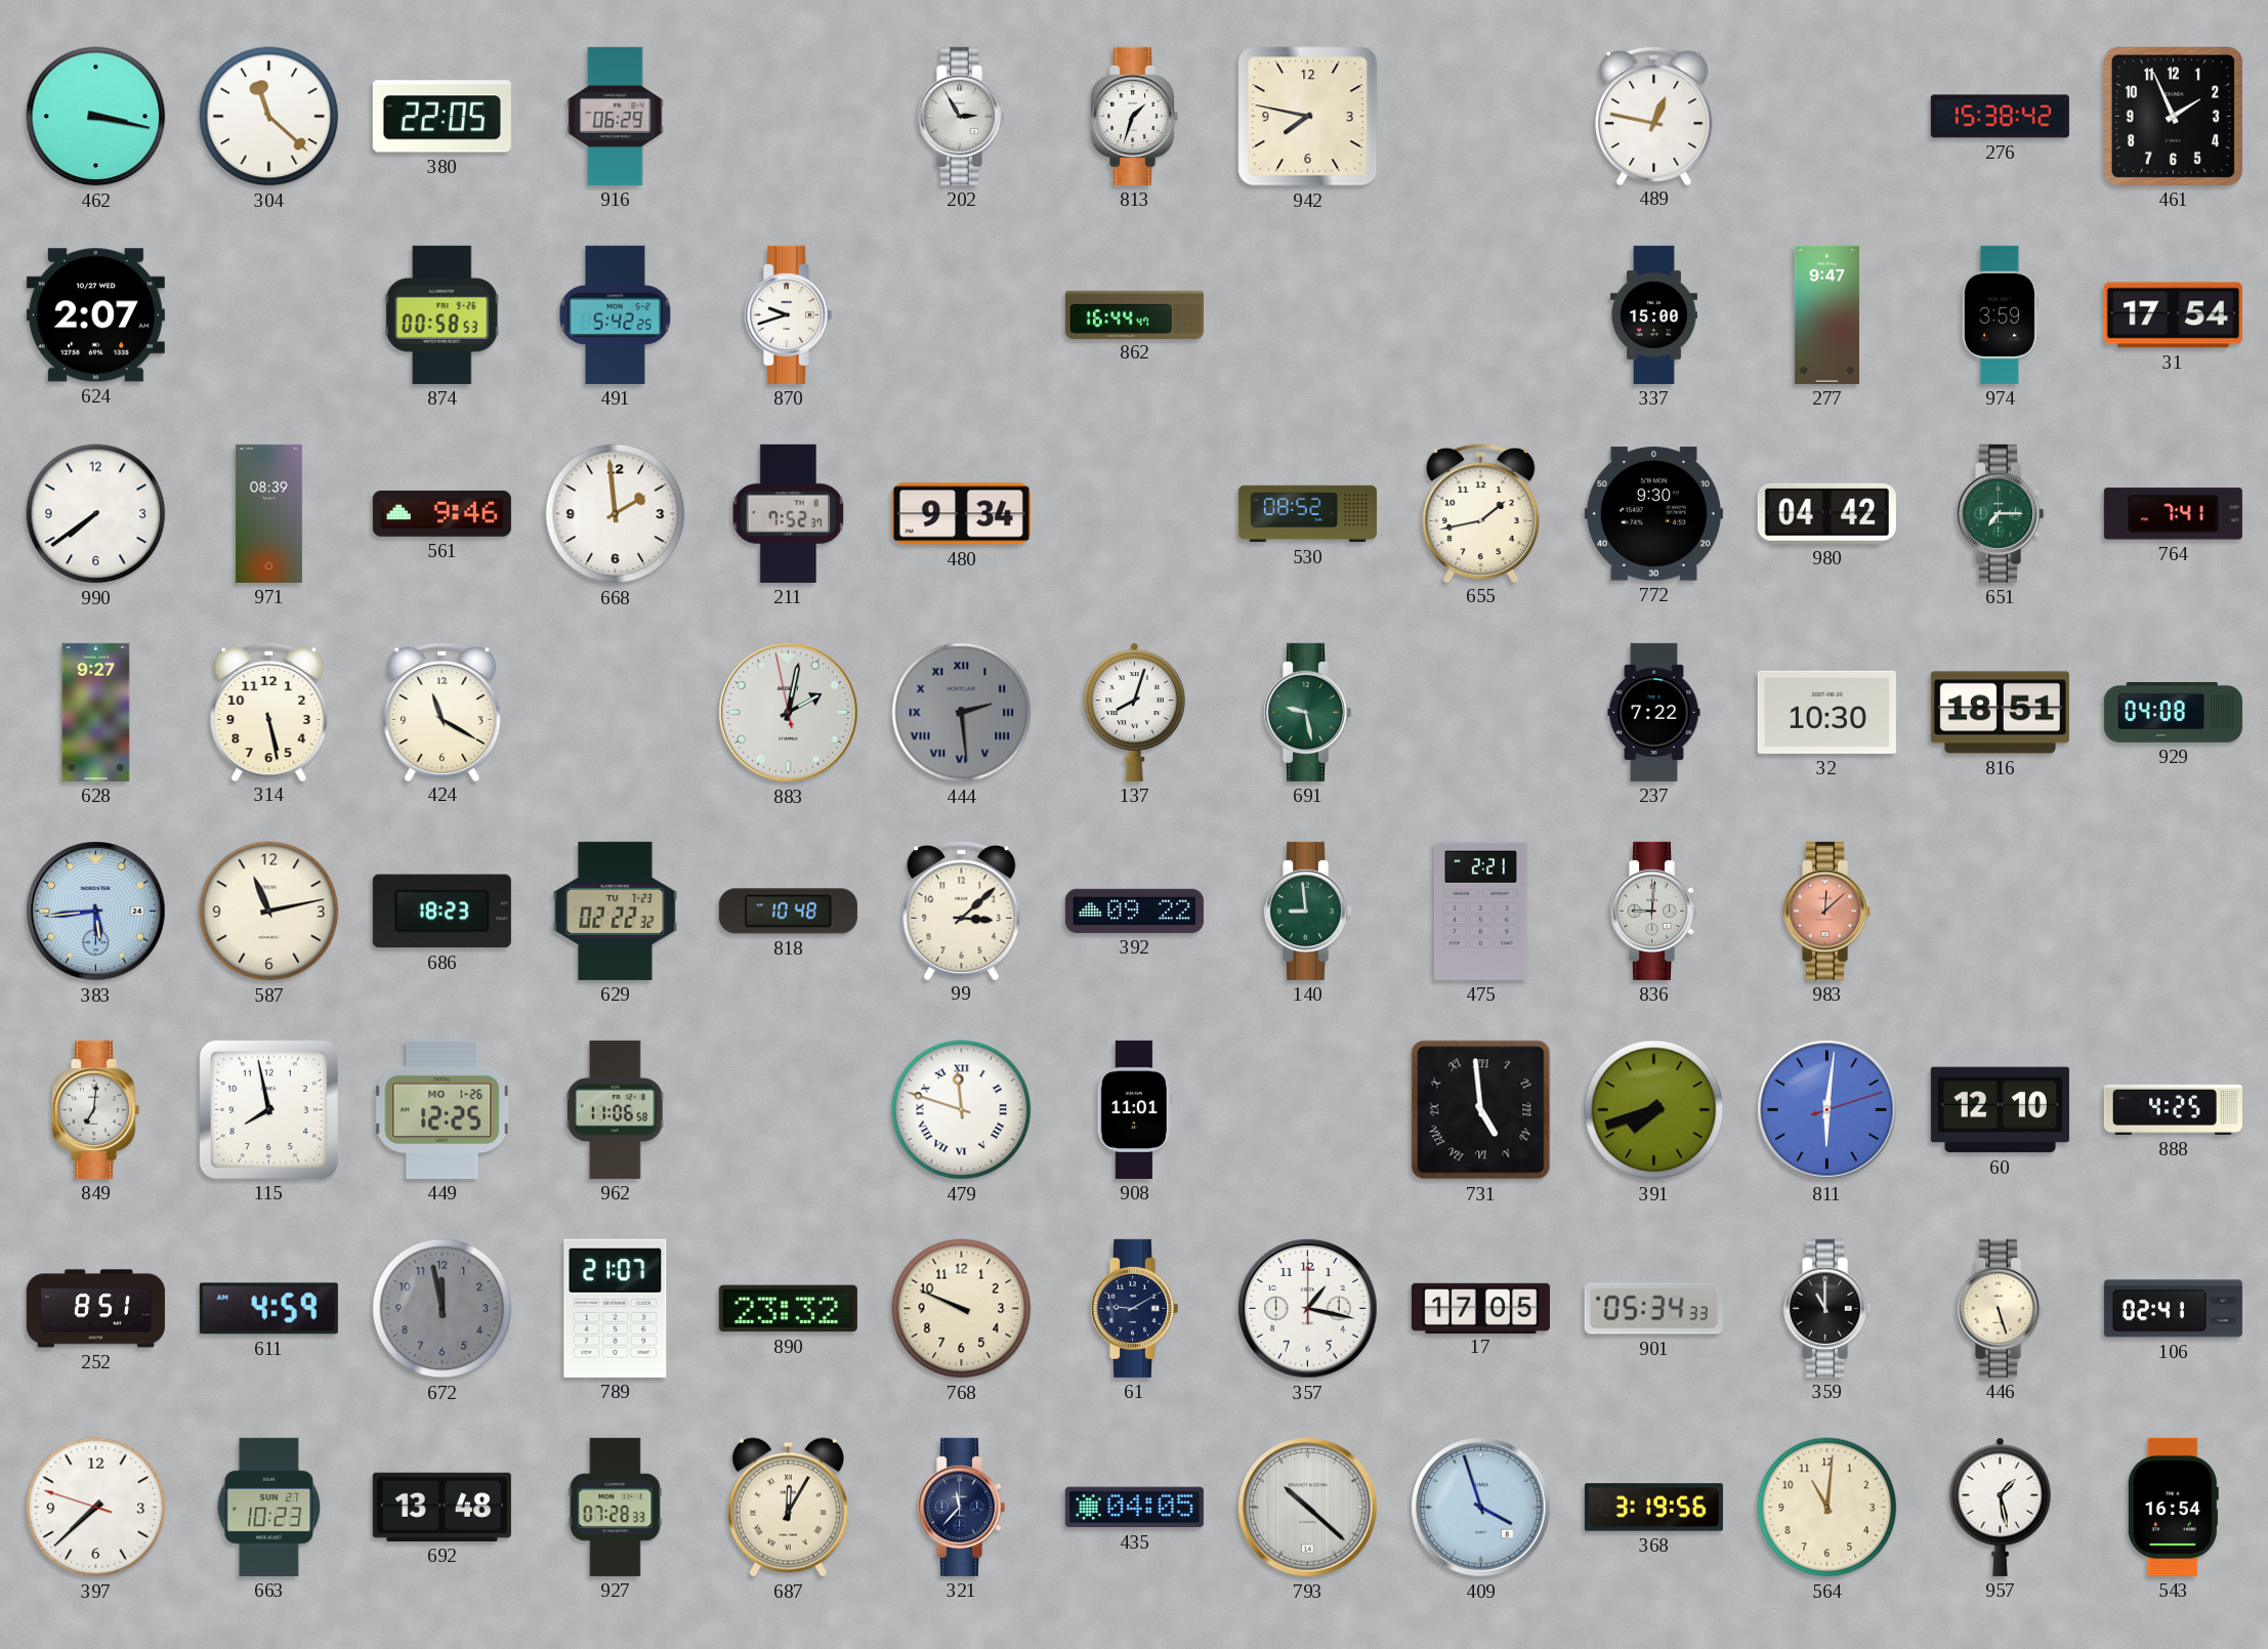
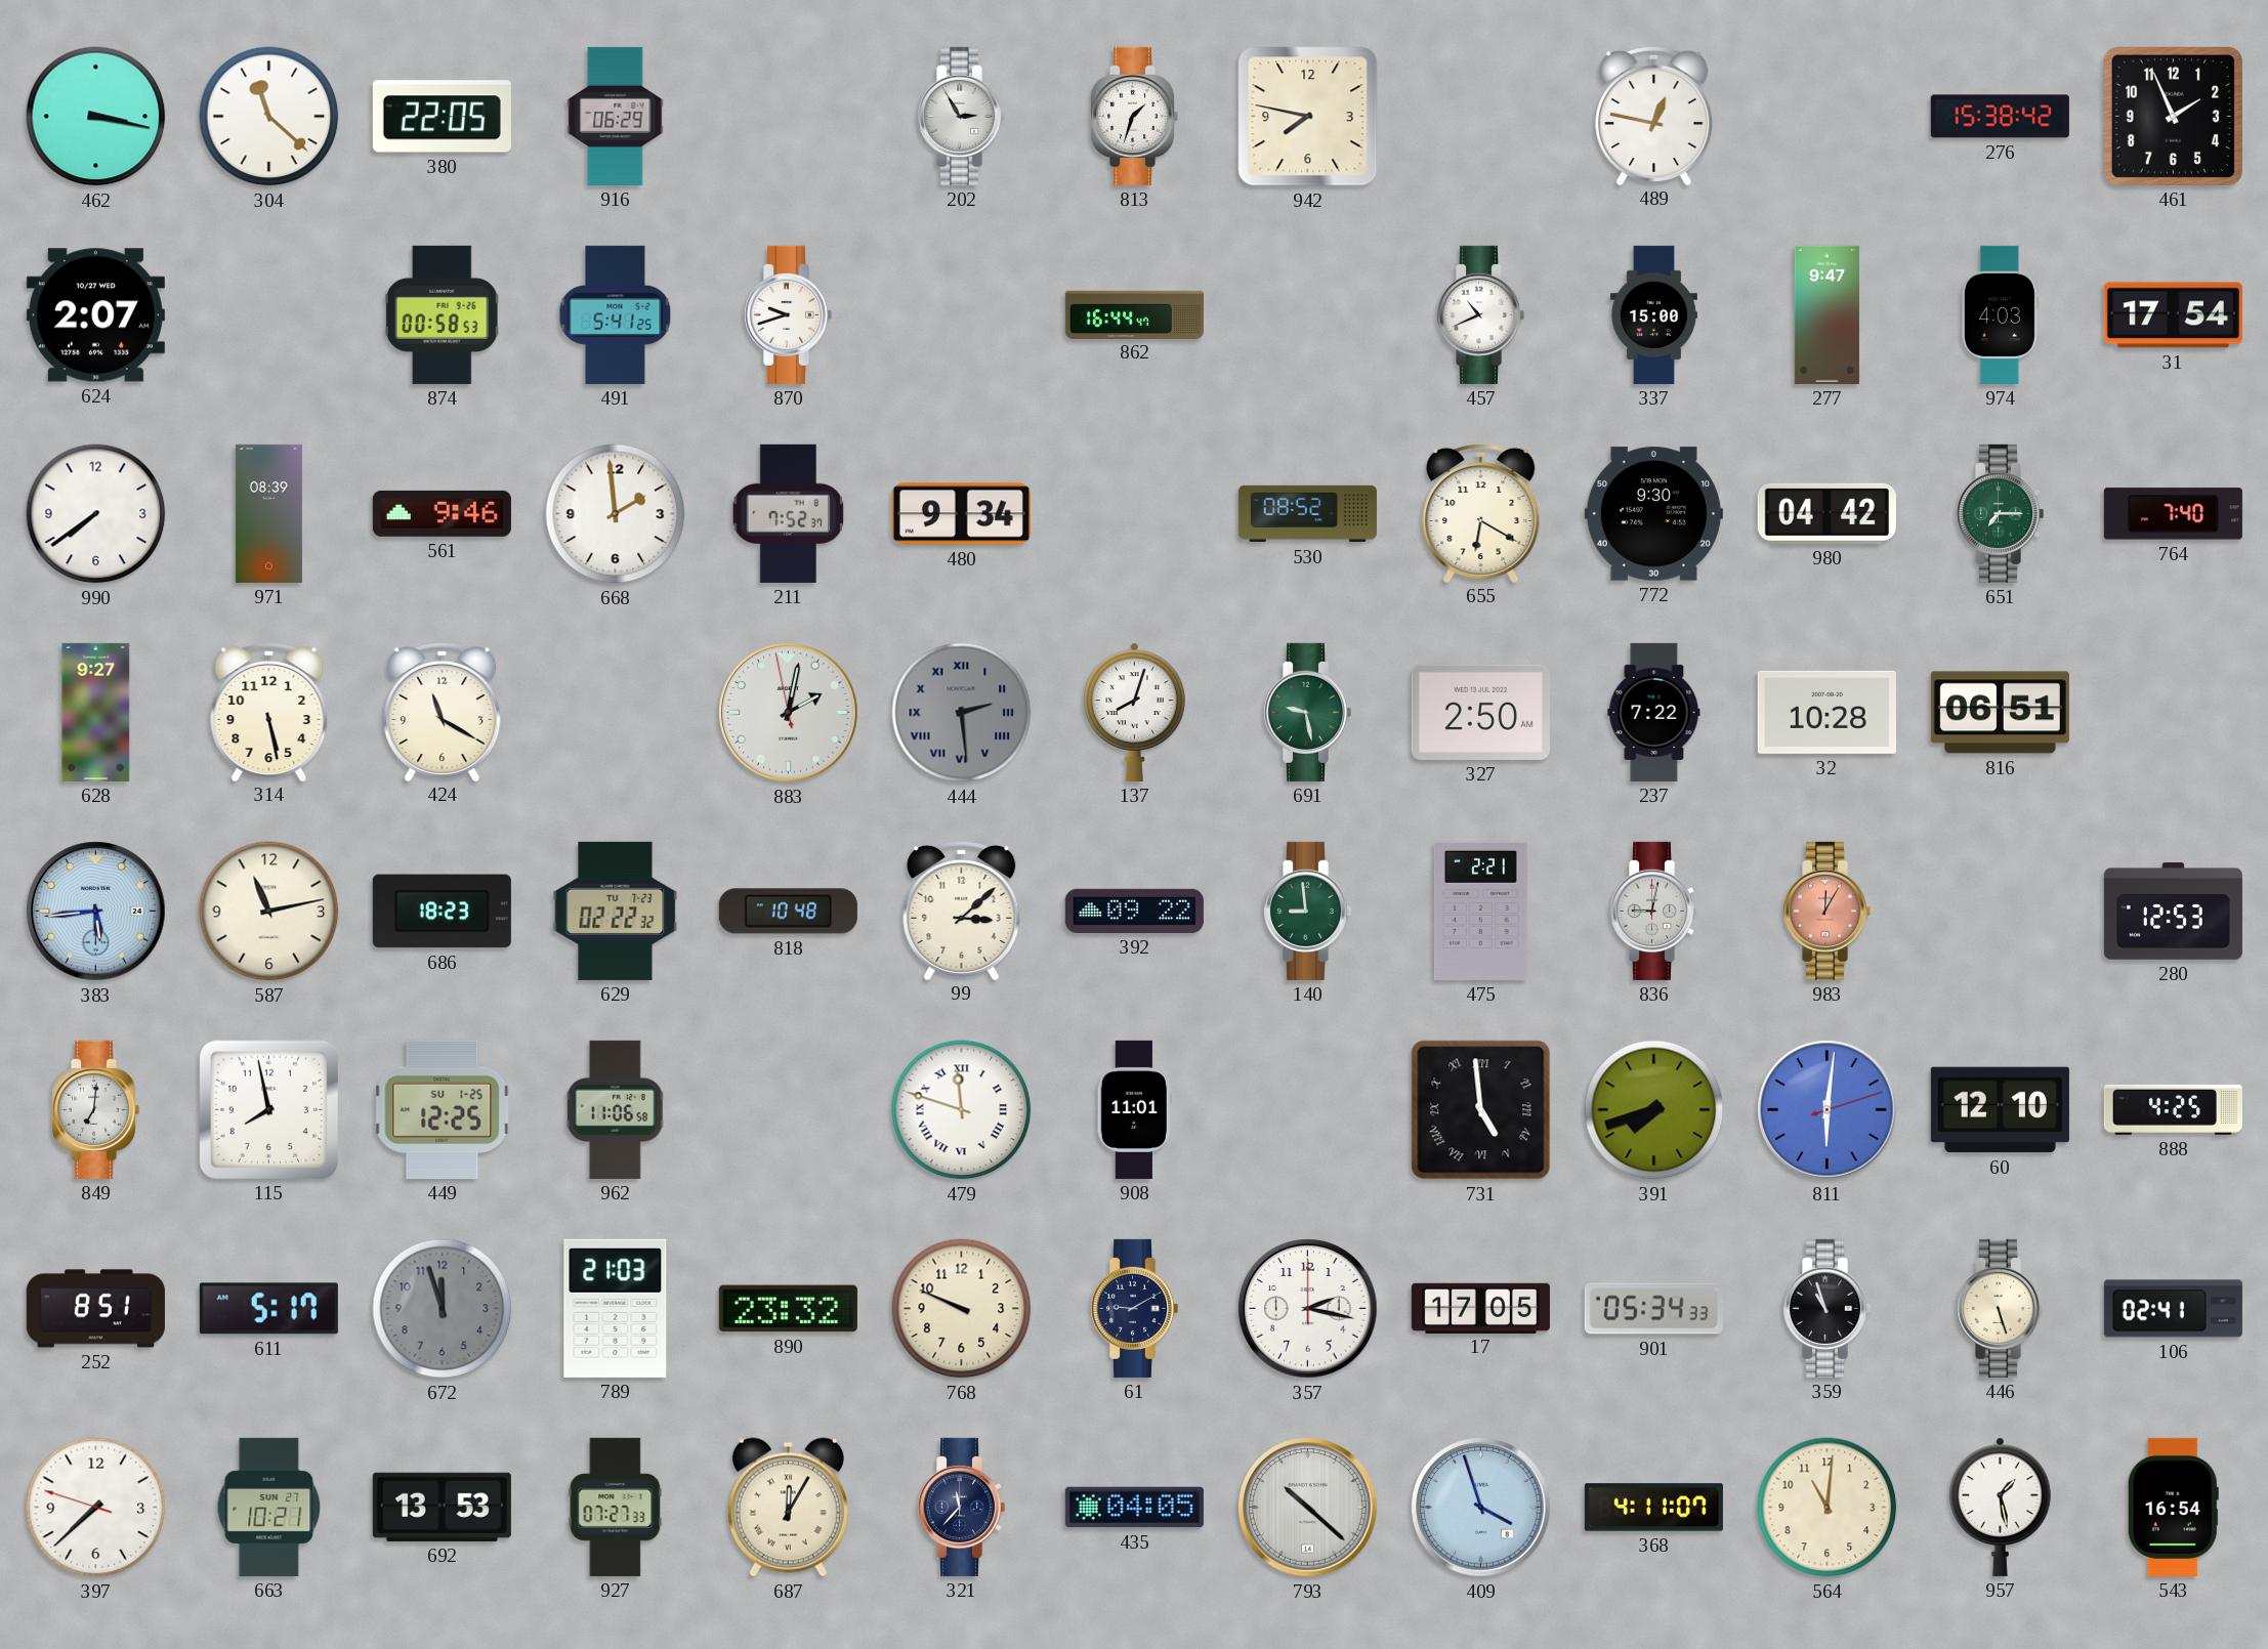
491: 5:42 -> 5:41
457: none -> 10:41
974: 3:59 -> 4:03
655: 1:43 -> 6:20
764: 7:41 -> 7:40
327: none -> 2:50
32: 10:30 -> 10:28
816: 18:51 -> 06:51
929: 04:08 -> none
836: 9:01 -> 9:02
983: 12:08 -> 12:05
280: none -> 12:53
449 date: MO 1-26 -> SU 1-25
611: 4:59 -> 5:17
672: 11:58 -> 11:57
789: 21:07 -> 21:03
357: 1:17 -> 2:17
359: 11:00 -> 10:57
663: 10:23 -> 10:21
692: 13:48 -> 13:53
927: 07:28 -> 07:27
368: 3:19 -> 4:11
